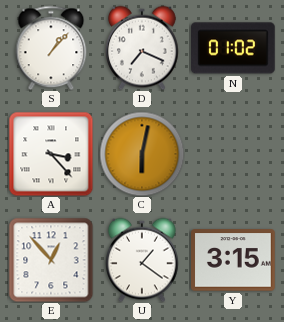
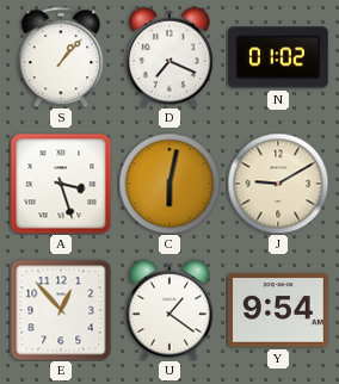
A: 3:23 -> 3:27
J: none -> 9:10
Y: 3:15 -> 9:54
